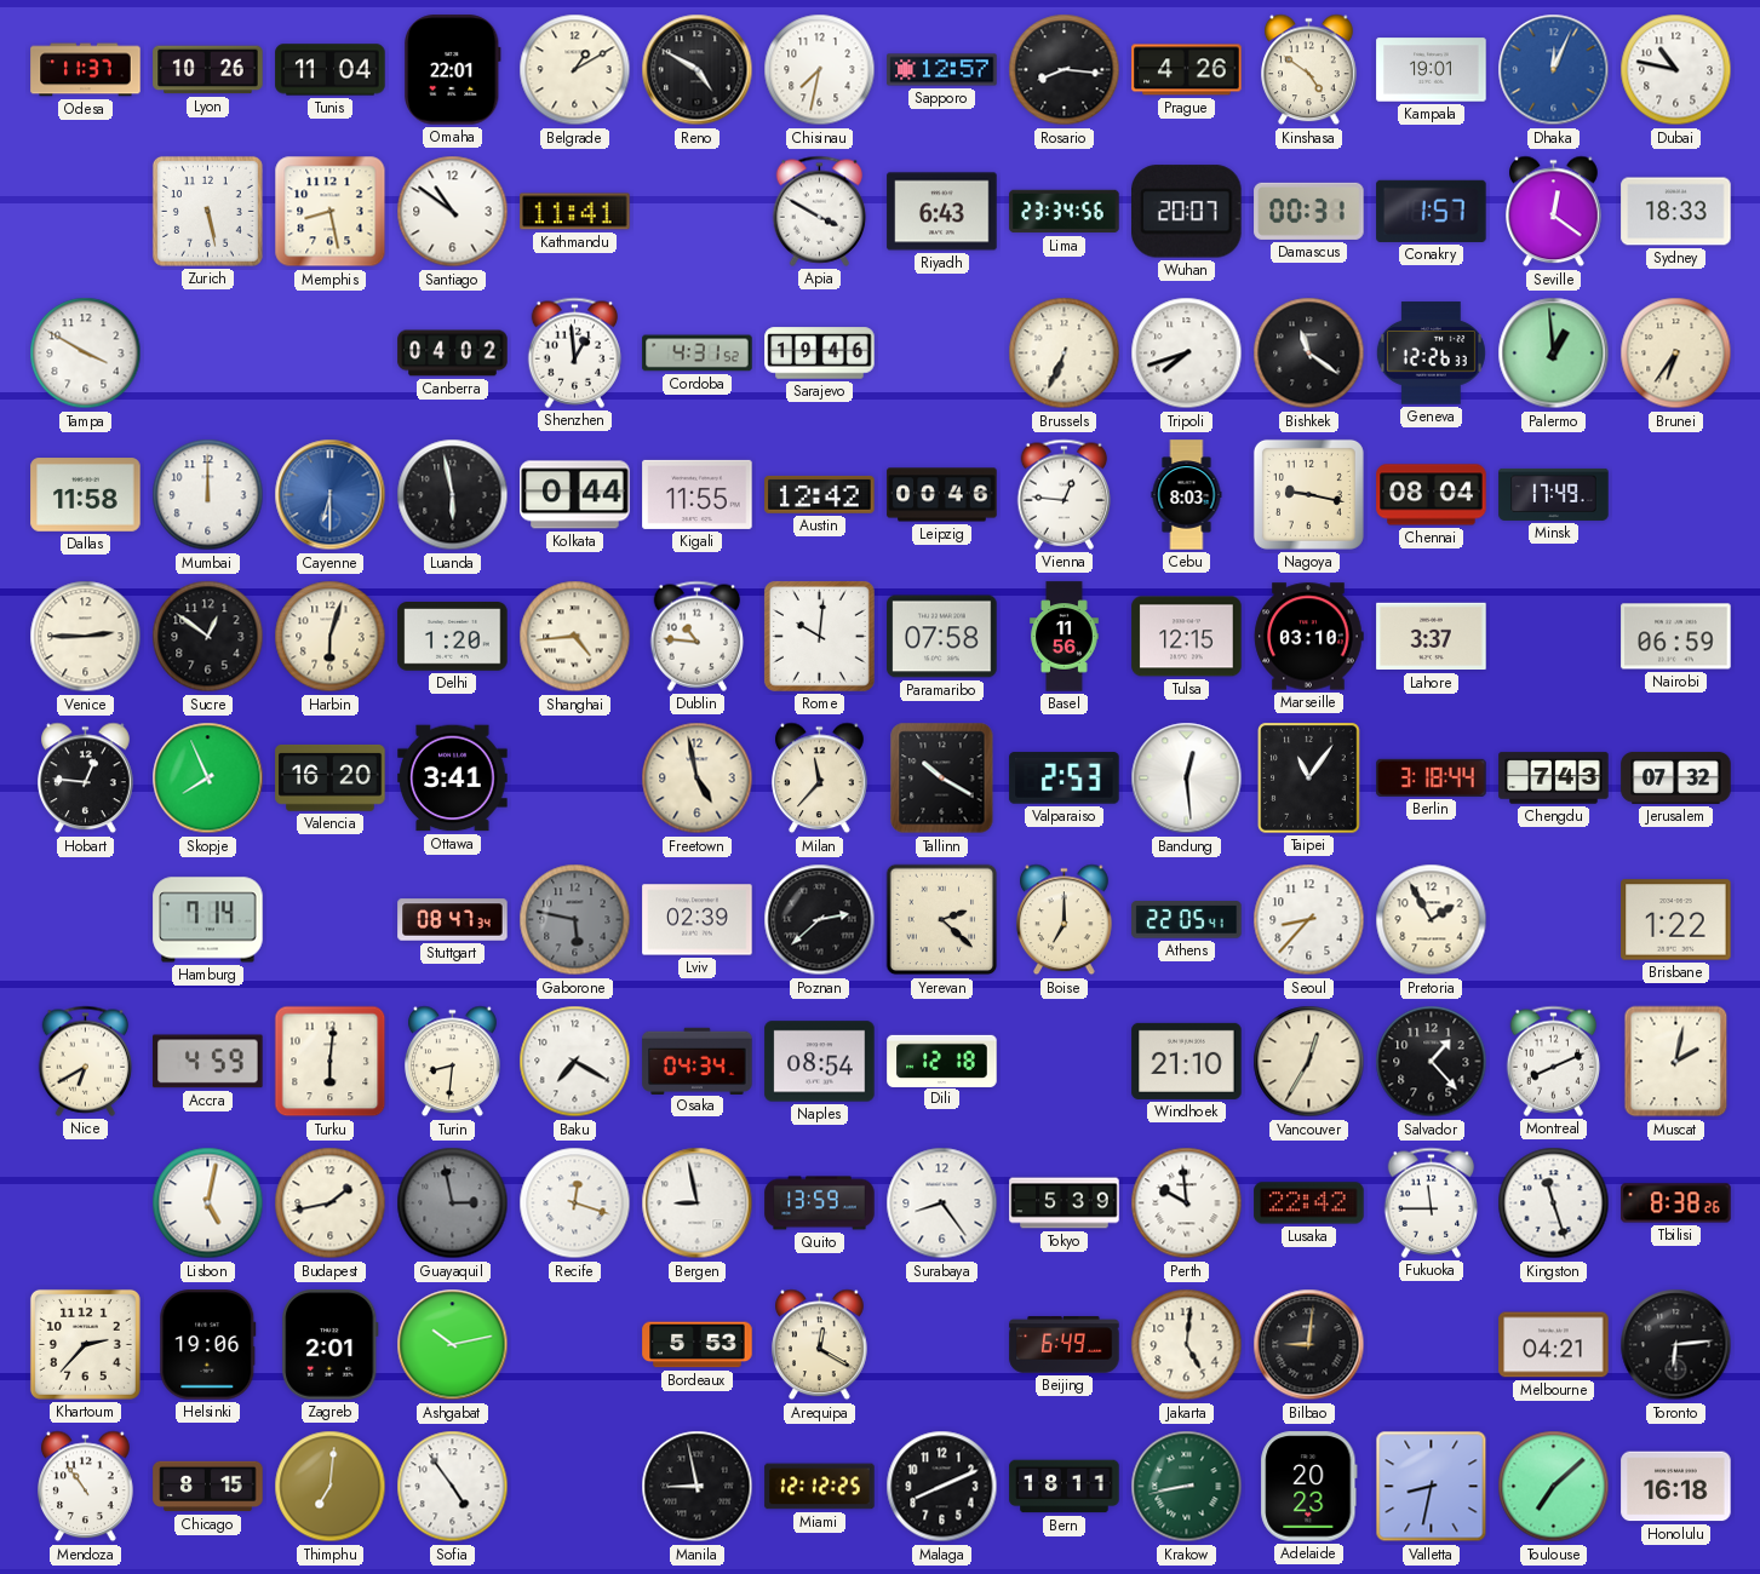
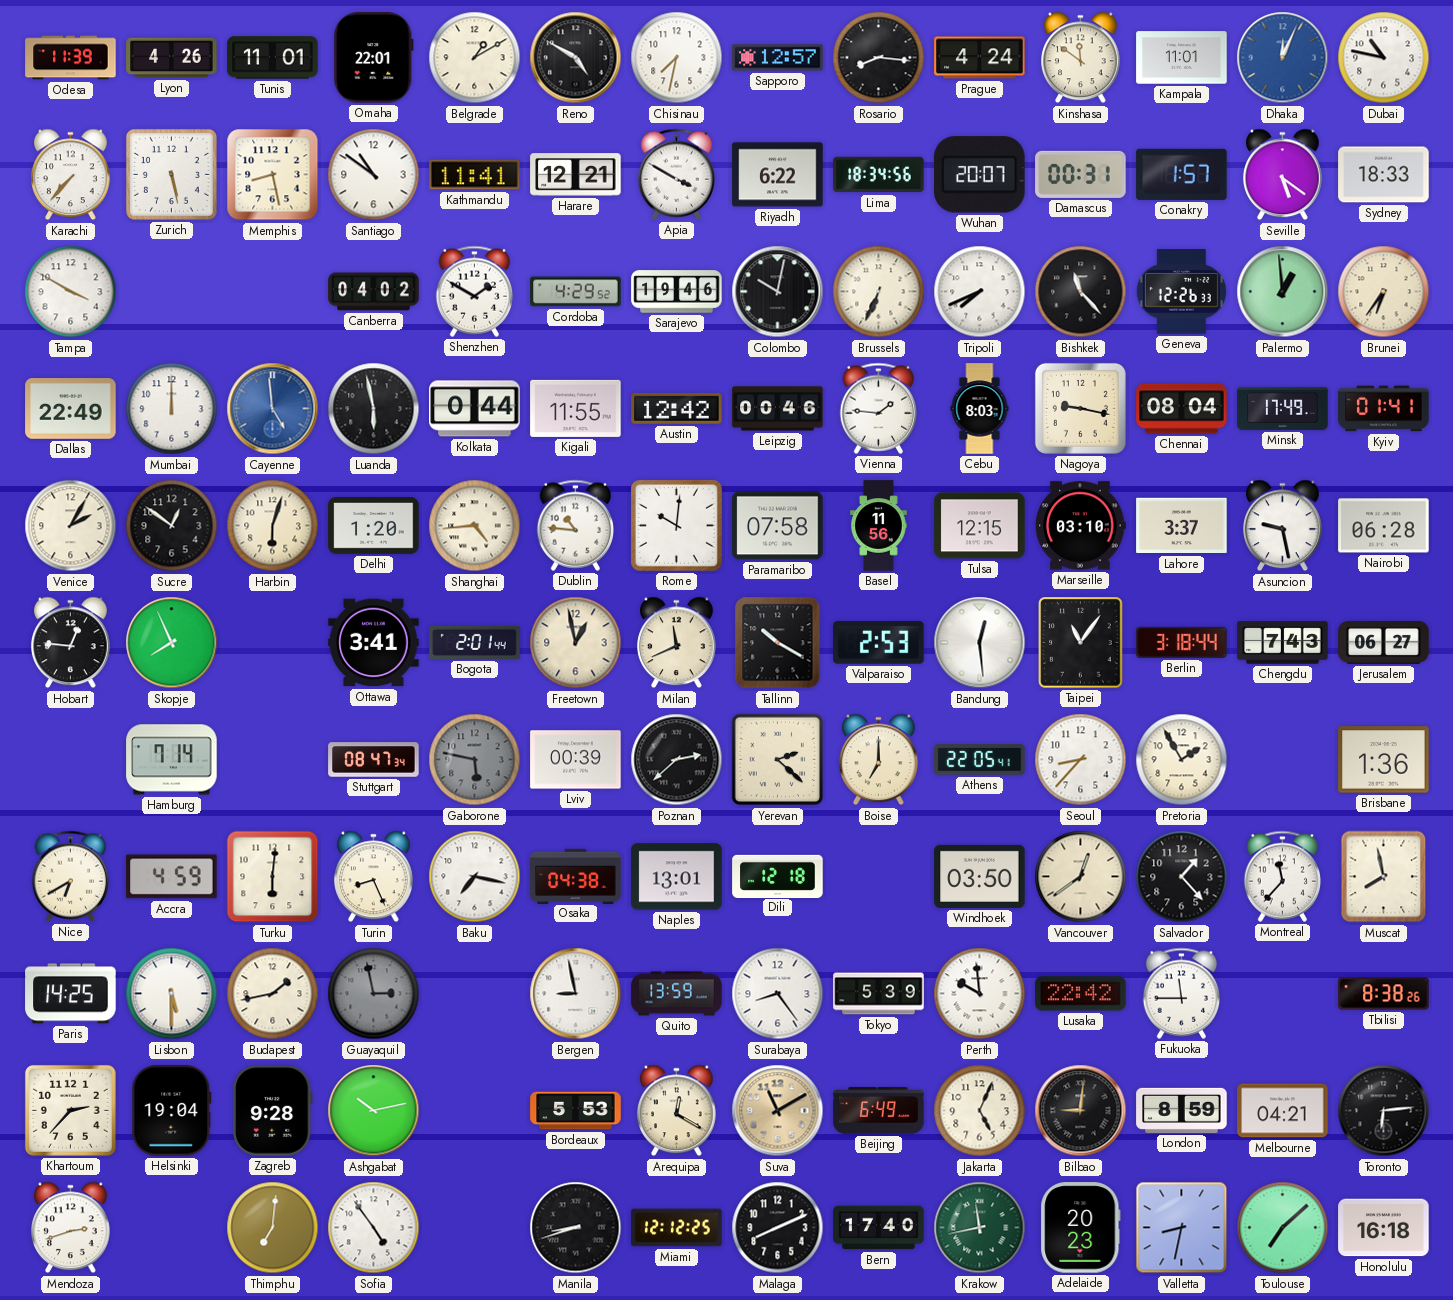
Odesa: 11:37 -> 11:39
Lyon: 10:26 -> 4:26
Tunis: 11:04 -> 11:01
Prague: 4:26 -> 4:24
Kinshasa: 4:51 -> 11:51
Kampala: 19:01 -> 11:01
Karachi: none -> 7:37
Harare: none -> 12:21
Riyadh: 6:43 -> 6:22
Lima: 23:34 -> 18:34
Seville: 12:21 -> 5:21
Shenzhen: 12:59 -> 1:50
Cordoba: 4:31 -> 4:29
Colombo: none -> 10:02
Tripoli: 7:42 -> 7:41
Bishkek: 11:21 -> 11:23
Dallas: 11:58 -> 22:49
Cayenne: 6:30 -> 4:59
Vienna: 12:46 -> 1:46
Kyiv: none -> 01:41
Venice: 2:45 -> 2:05
Asuncion: none -> 9:28
Nairobi: 06:59 -> 06:28
Valencia: 16:20 -> none
Bogota: none -> 2:01
Freetown: 4:58 -> 12:58
Milan: 11:37 -> 11:41
Jerusalem: 07:32 -> 06:27
Lviv: 02:39 -> 00:39
Brisbane: 1:22 -> 1:36
Turin: 8:31 -> 8:26
Baku: 7:20 -> 7:17
Osaka: 04:34 -> 04:38
Naples: 08:54 -> 13:01
Windhoek: 21:10 -> 03:50
Vancouver: 12:35 -> 12:39
Montreal: 8:11 -> 11:37
Muscat: 2:02 -> 7:58
Paris: none -> 14:25
Lisbon: 5:02 -> 5:30
Recife: 12:18 -> none
Kingston: 11:27 -> none
Helsinki: 19:06 -> 19:04
Zagreb: 2:01 -> 9:28
Suva: none -> 11:10
Jakarta: 5:01 -> 5:04
London: none -> 8:59
Mendoza: 10:54 -> 2:42
Chicago: 8:15 -> none
Manila: 8:58 -> 8:42
Bern: 18:11 -> 17:40
Krakow: 8:43 -> 11:43
